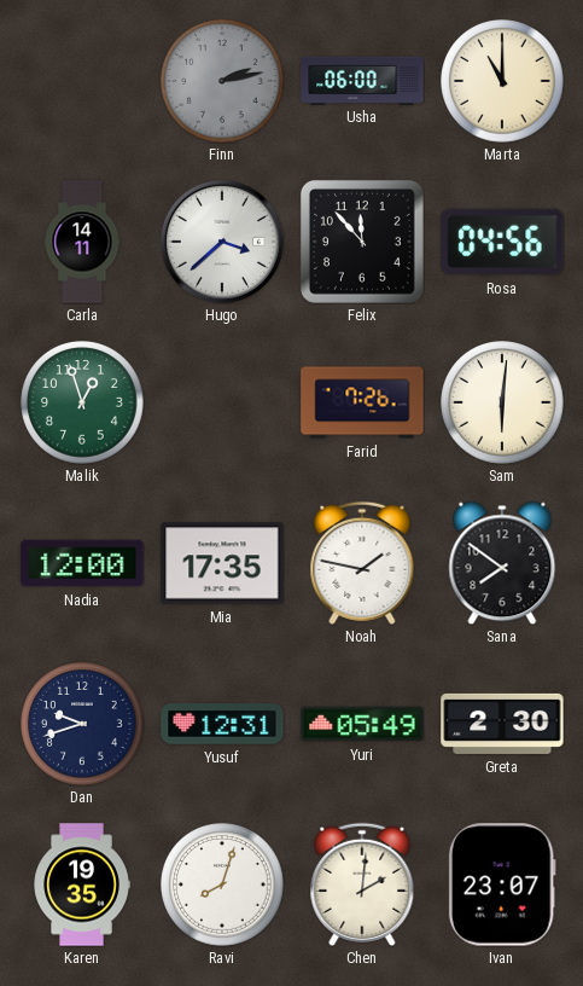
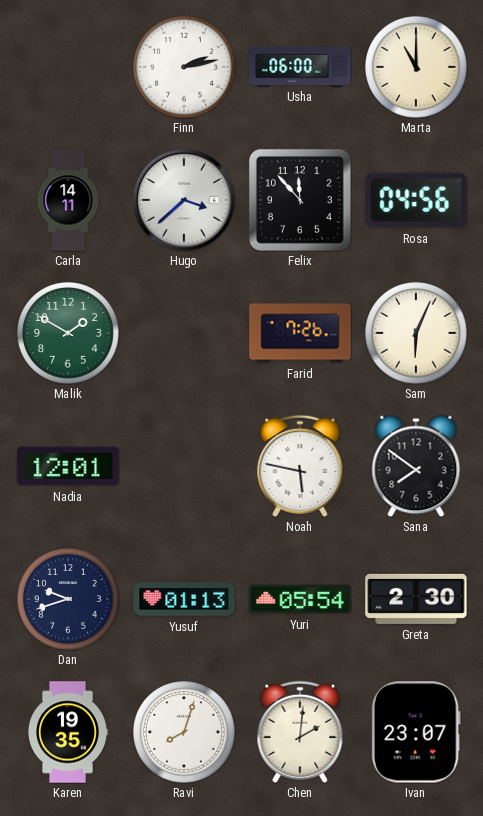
Finn dial: grey -> white
Malik: 12:57 -> 1:50
Sam: 6:01 -> 6:04
Nadia: 12:00 -> 12:01
Mia: 17:35 -> none
Noah: 1:47 -> 5:47
Yusuf: 12:31 -> 01:13
Yuri: 05:49 -> 05:54
